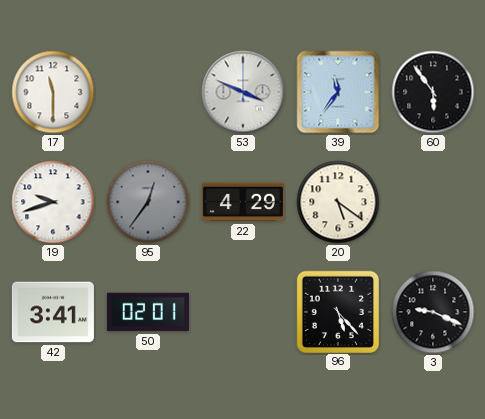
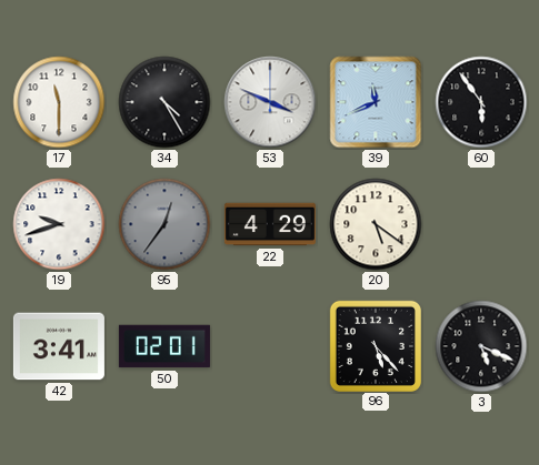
34: none -> 4:25
39: 11:36 -> 11:41
3: 9:19 -> 5:19
